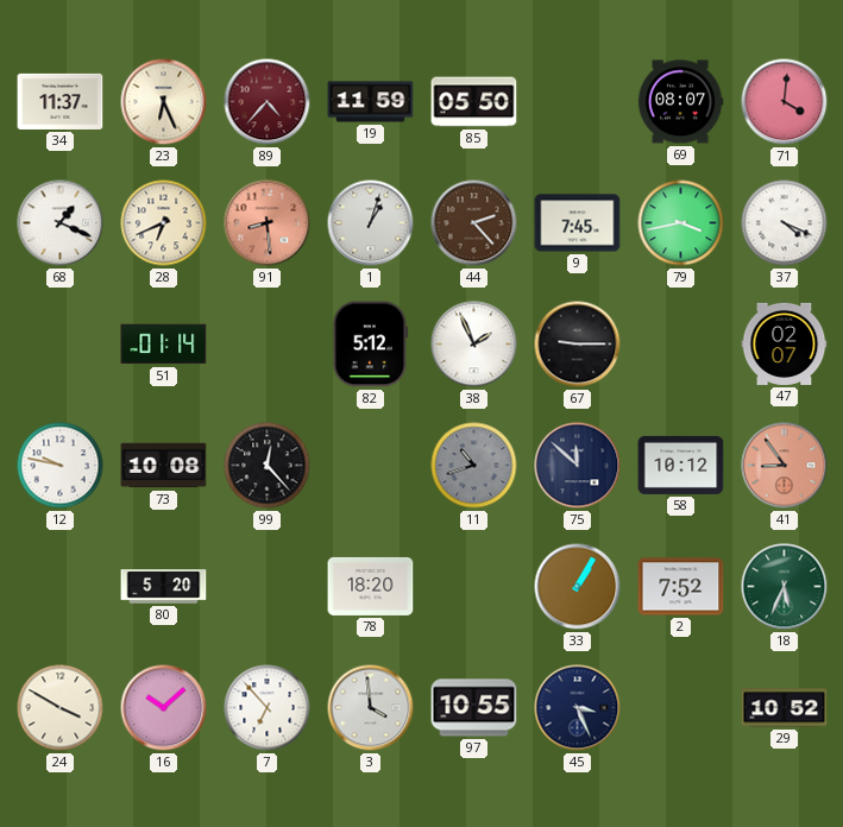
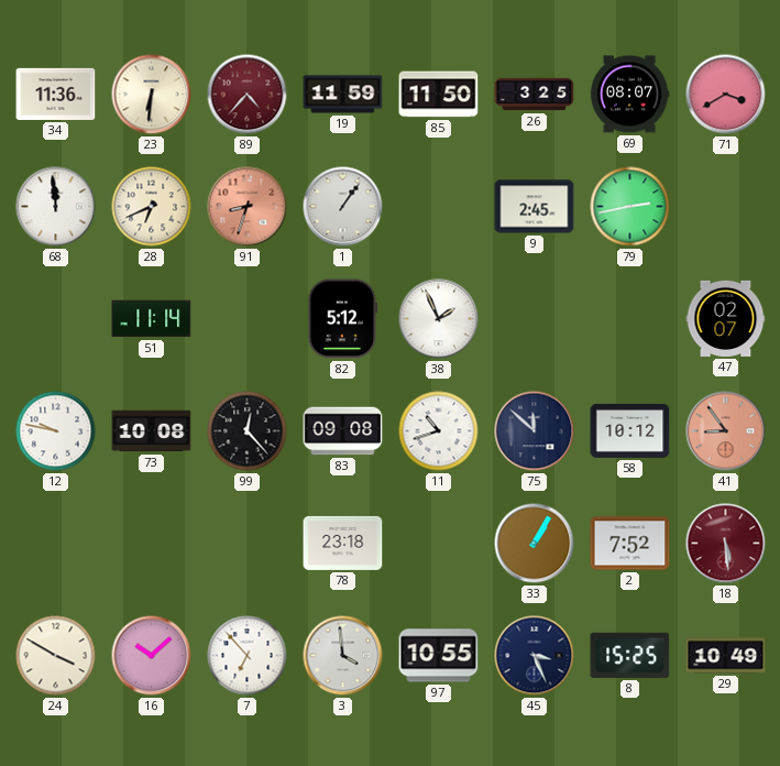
34: 11:37 -> 11:36
23: 6:26 -> 6:31
85: 05:50 -> 11:50
26: none -> 3:25
71: 4:01 -> 3:40
68: 1:19 -> 11:59
91: 8:29 -> 8:33
1: 1:03 -> 1:06
44: 2:23 -> none
9: 7:45 -> 2:45
79: 3:43 -> 2:43
37: 4:19 -> none
51: 01:14 -> 11:14
67: 9:15 -> none
83: none -> 09:08
11 dial: grey -> white
80: 5:20 -> none
78: 18:20 -> 23:18
18: 5:34 -> 5:29
18 dial: green -> burgundy
8: none -> 15:25
29: 10:52 -> 10:49
